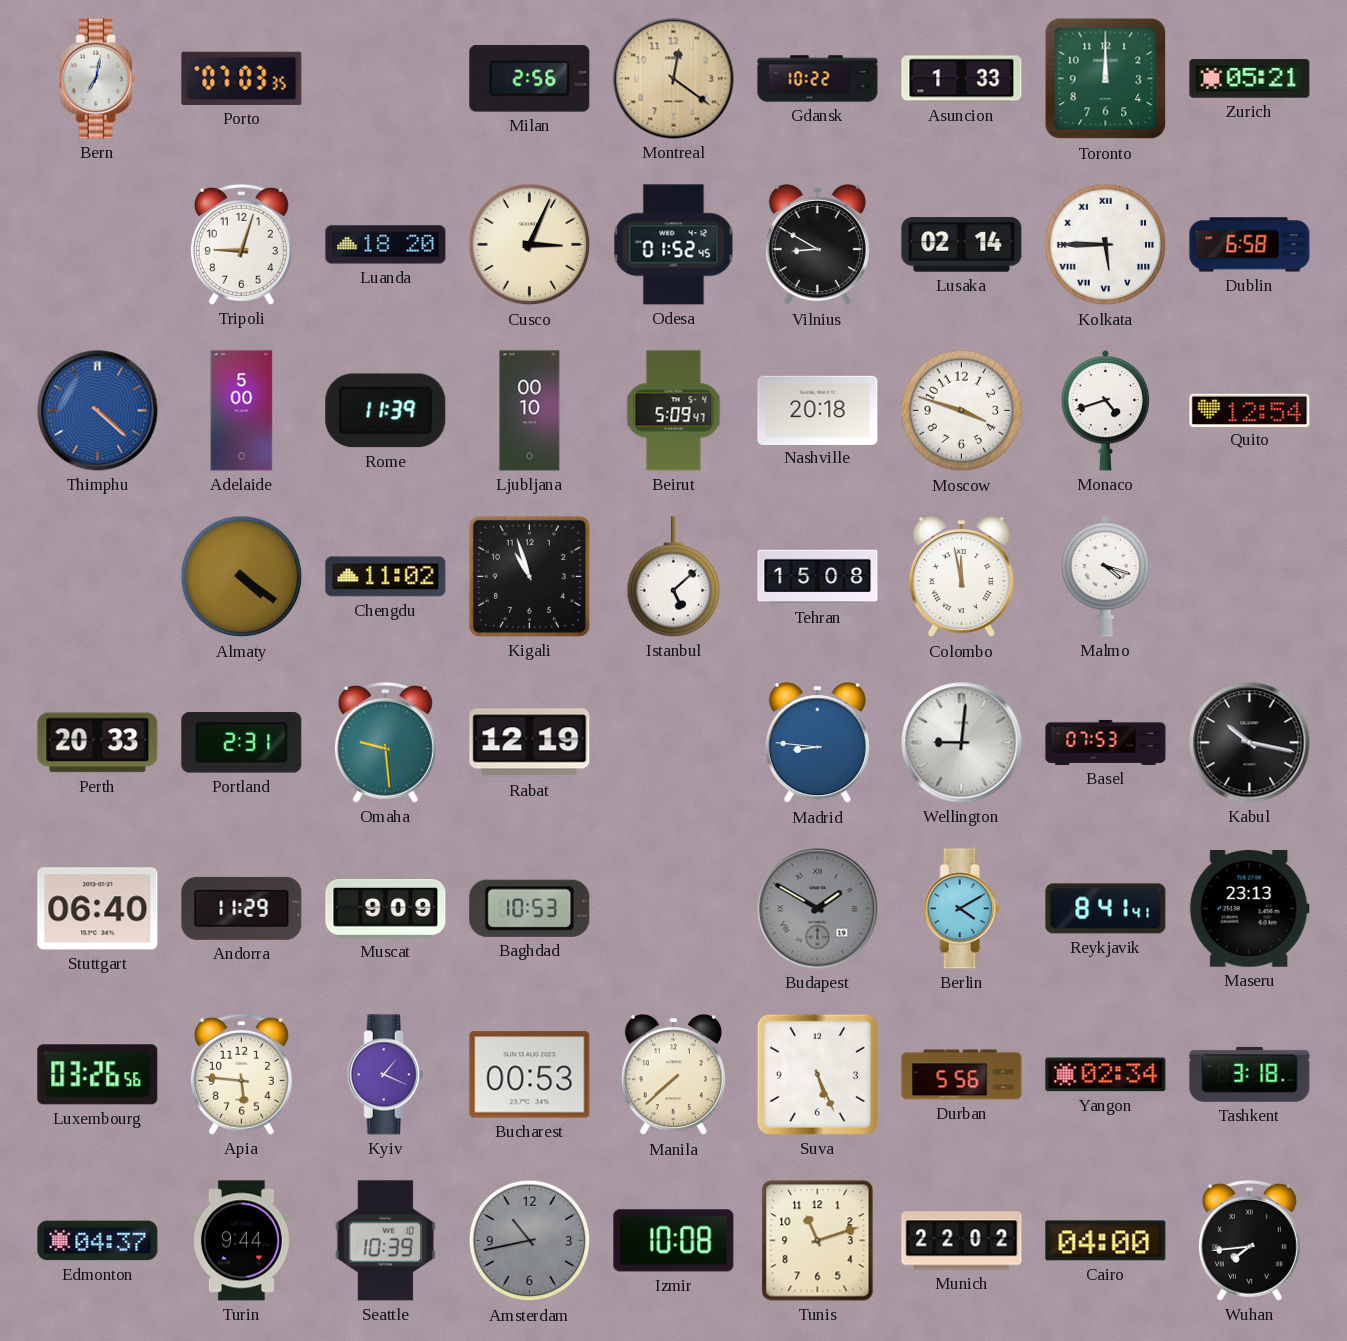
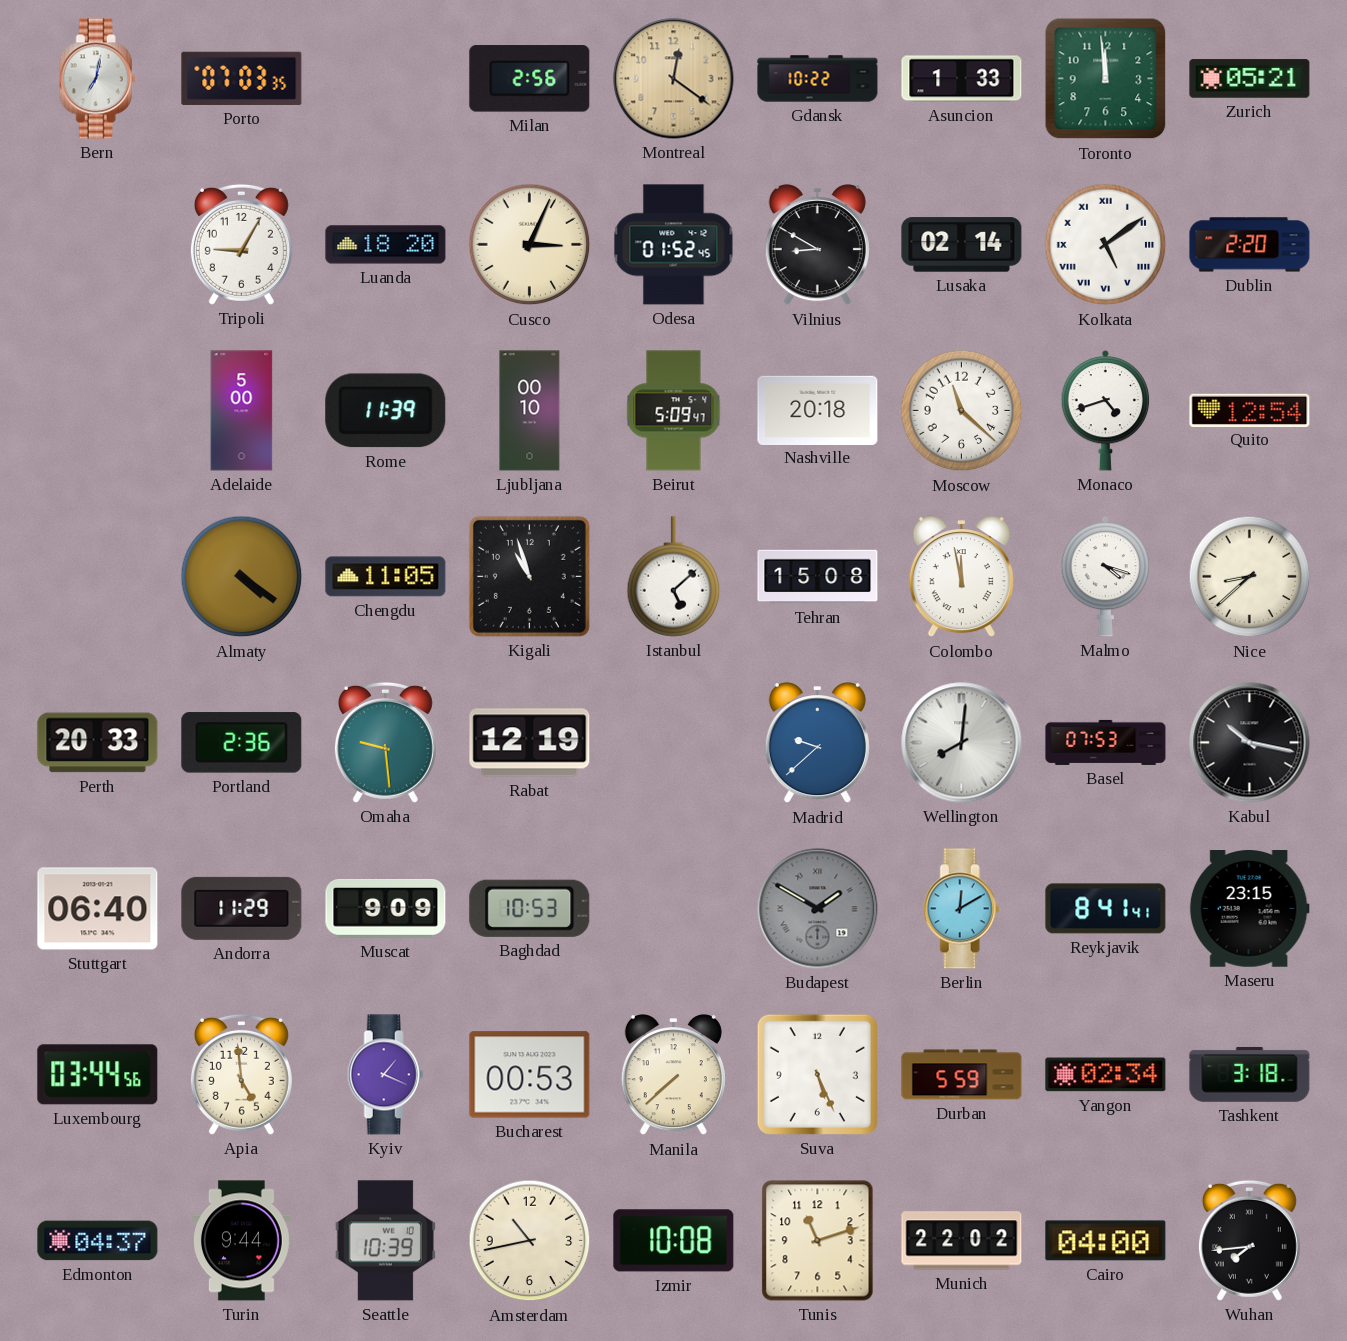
Toronto: 12:00 -> 11:59
Tripoli: 9:03 -> 9:05
Kolkata: 5:45 -> 5:09
Dublin: 6:58 -> 2:20
Thimphu: 4:22 -> none
Moscow: 3:48 -> 11:22
Chengdu: 11:02 -> 11:05
Nice: none -> 8:38
Portland: 2:31 -> 2:36
Madrid: 8:46 -> 9:38
Wellington: 9:01 -> 8:01
Berlin: 4:10 -> 12:10
Maseru: 23:13 -> 23:15
Luxembourg: 03:26 -> 03:44
Apia: 5:46 -> 4:59
Durban: 5:56 -> 5:59
Amsterdam dial: grey -> cream
